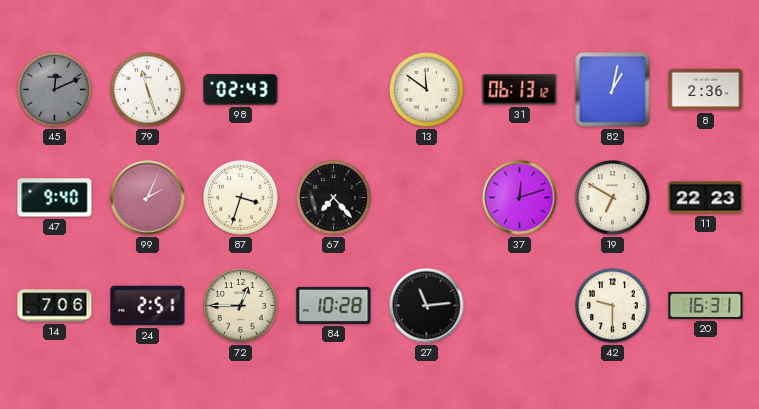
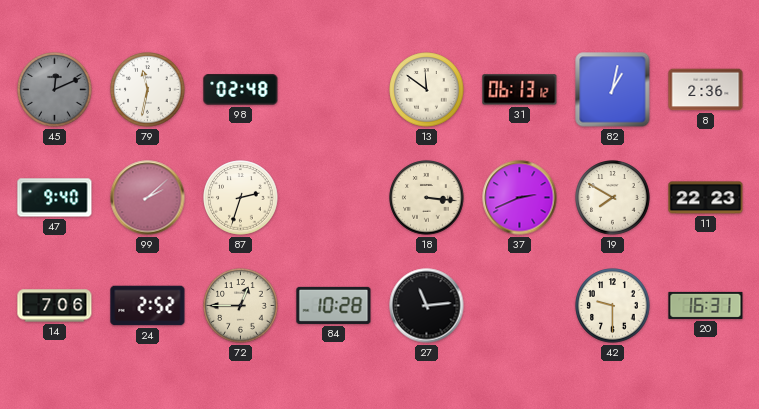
79: 11:27 -> 11:32
98: 02:43 -> 02:48
99: 2:04 -> 2:08
87: 3:33 -> 2:33
67: 7:23 -> none
18: none -> 3:16
37: 12:12 -> 2:41
19: 6:50 -> 7:50
24: 2:51 -> 2:52
